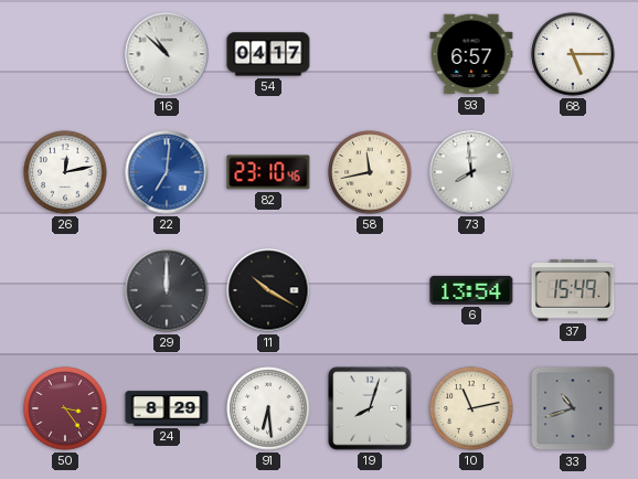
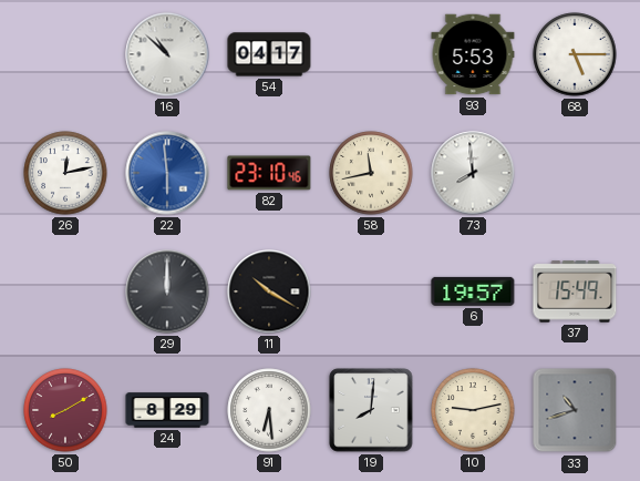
93: 6:57 -> 5:53
22: 7:01 -> 5:59
6: 13:54 -> 19:57
50: 3:24 -> 8:10
19: 8:03 -> 8:01
10: 11:13 -> 9:13
